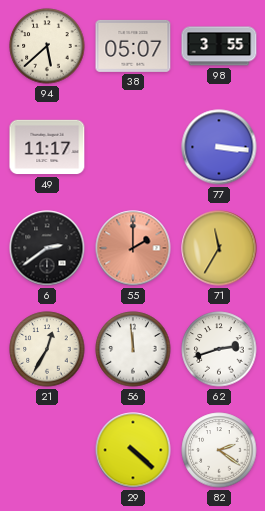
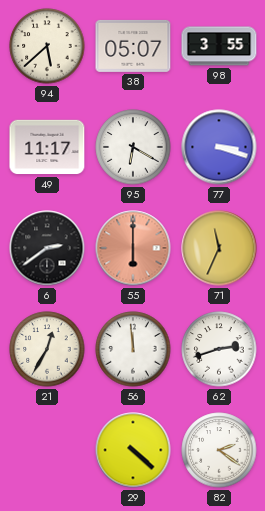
95: none -> 6:20
77: 3:16 -> 3:18
55: 2:00 -> 6:00
71: 11:35 -> 11:34
